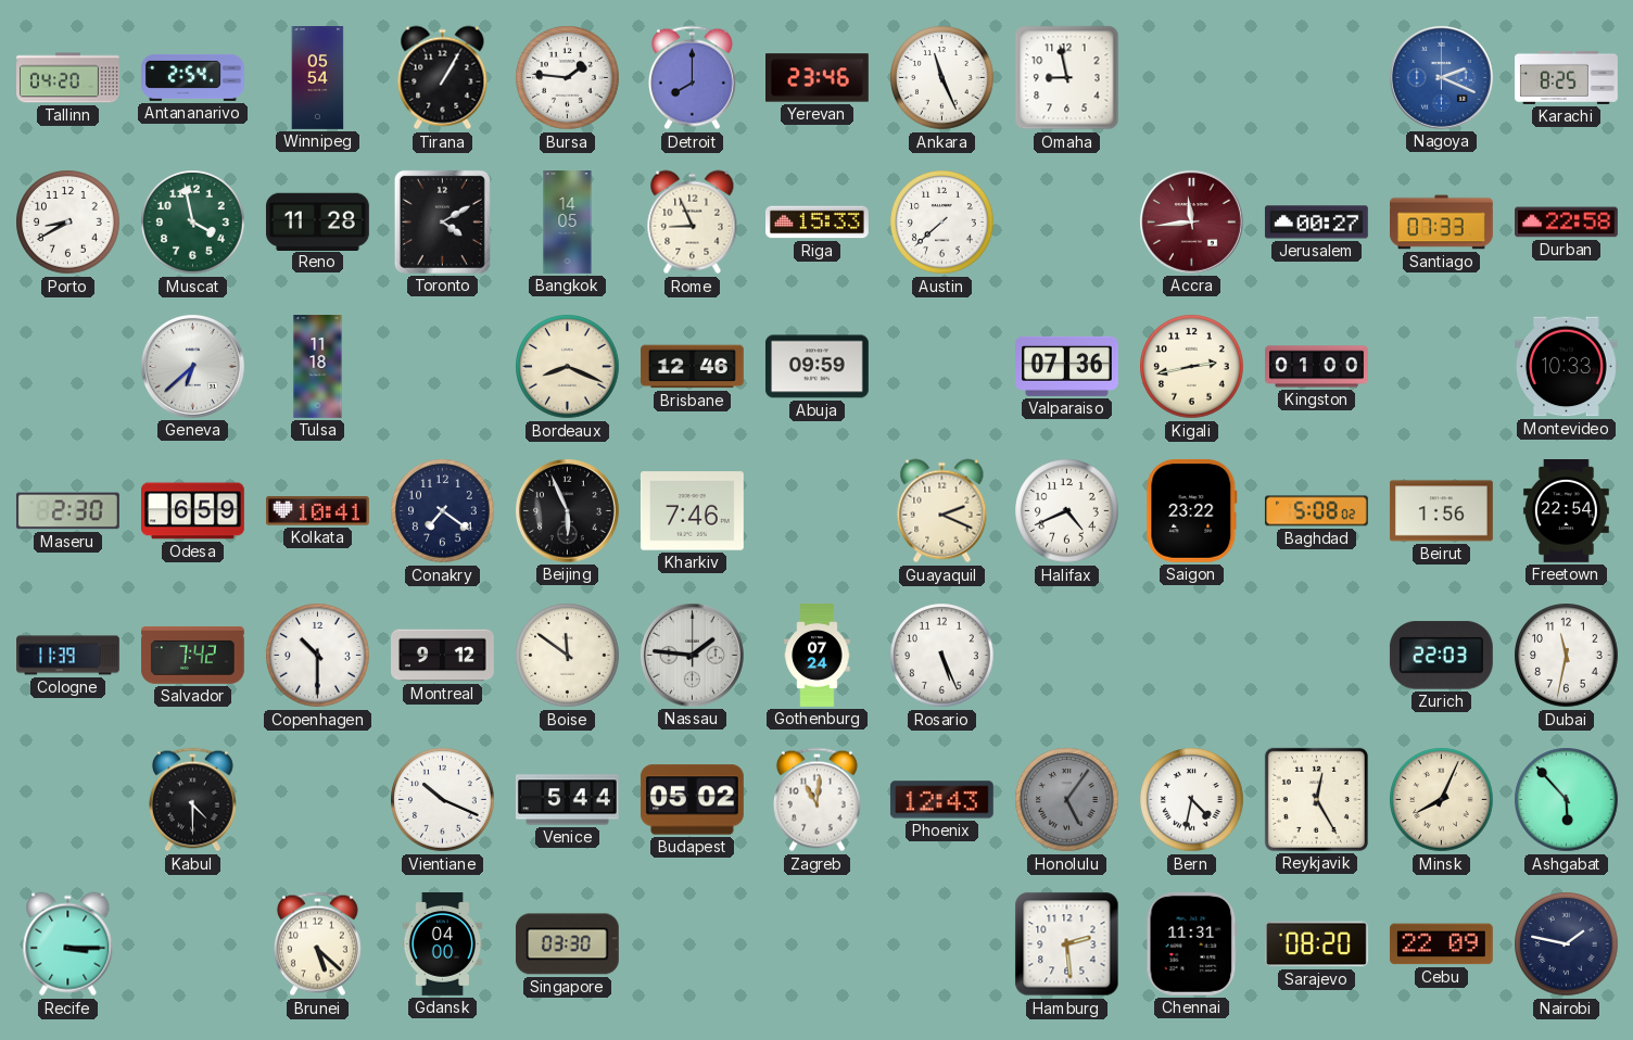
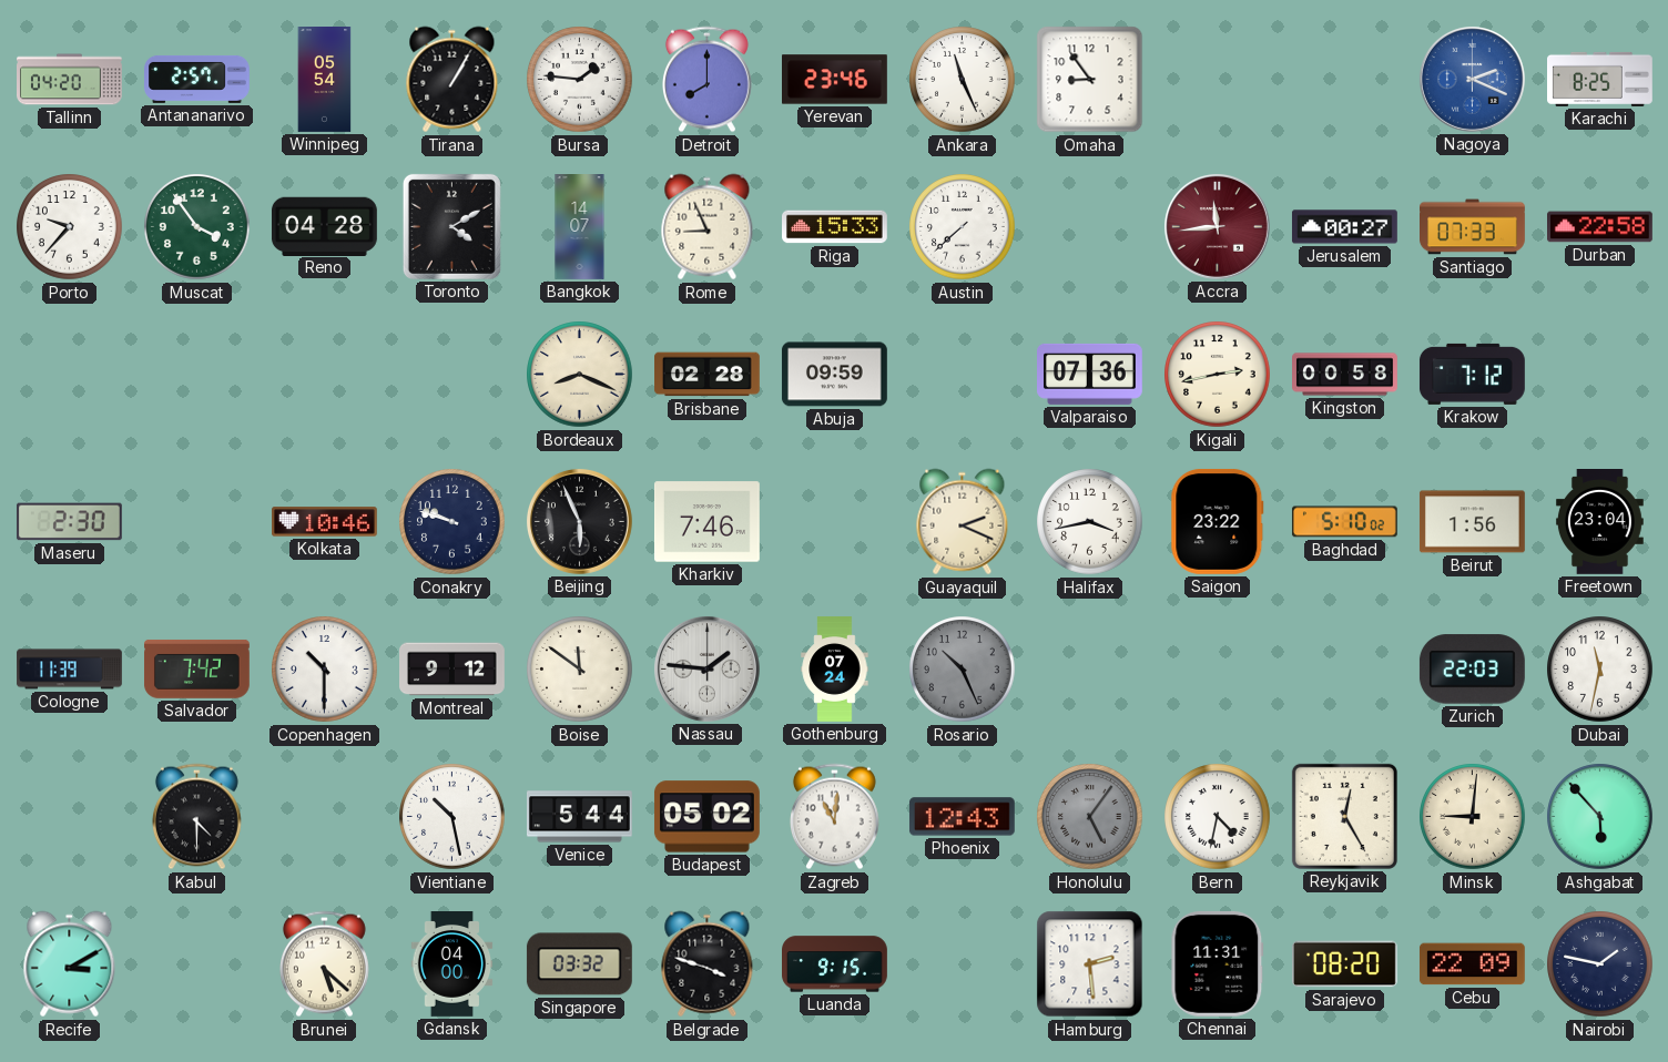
Antananarivo: 2:54 -> 2:57
Omaha: 8:58 -> 8:54
Porto: 8:40 -> 9:37
Muscat: 3:58 -> 3:54
Reno: 11:28 -> 04:28
Bangkok: 14:05 -> 14:07
Geneva: 6:38 -> none
Tulsa: 11:18 -> none
Brisbane: 12:46 -> 02:28
Kingston: 01:00 -> 00:58
Krakow: none -> 7:12
Montevideo: 10:33 -> none
Odesa: 6:59 -> none
Kolkata: 10:41 -> 10:46
Conakry: 7:21 -> 9:48
Halifax: 4:41 -> 3:43
Baghdad: 5:08 -> 5:10
Freetown: 22:54 -> 23:04
Rosario: 5:26 -> 10:26
Rosario dial: white -> grey
Vientiane: 10:19 -> 10:28
Minsk: 8:04 -> 9:01
Recife: 3:15 -> 3:10
Singapore: 03:30 -> 03:32
Belgrade: none -> 3:48
Luanda: none -> 9:15
